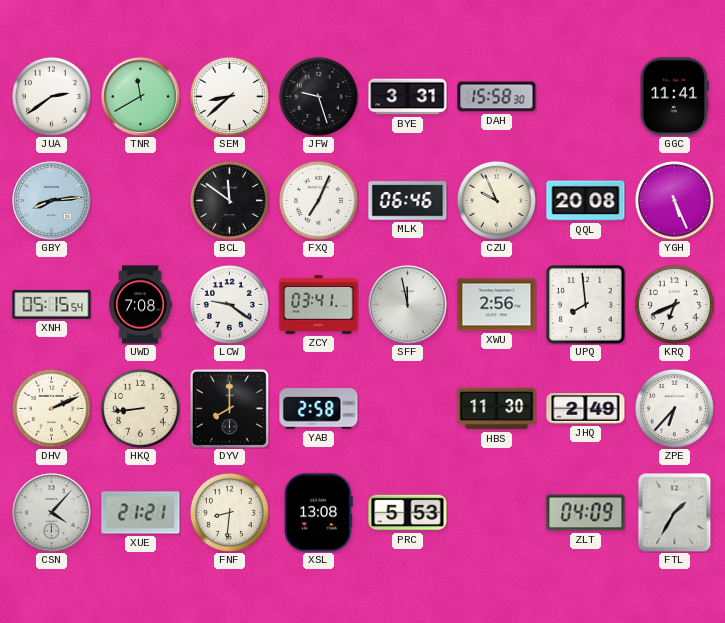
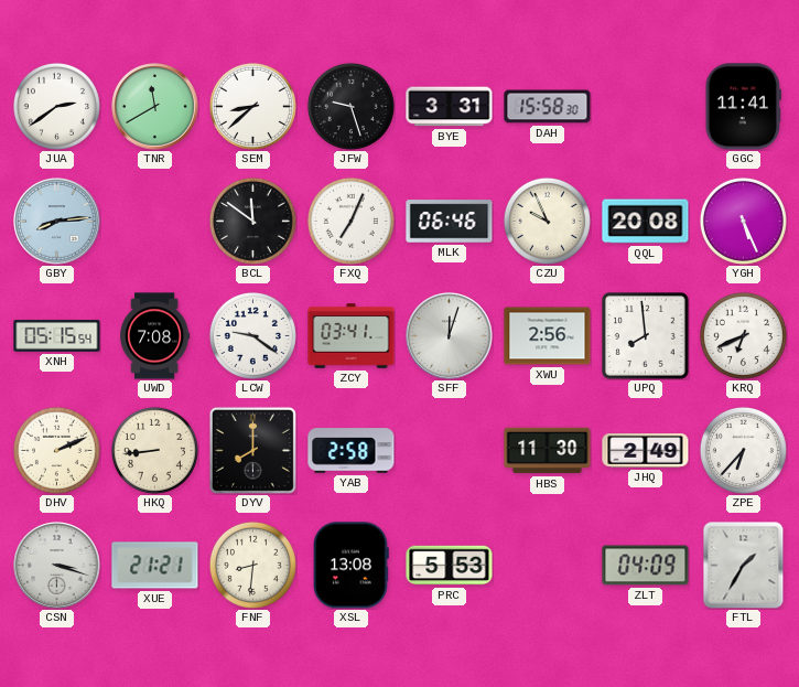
SFF: 11:58 -> 12:03
CSN: 4:07 -> 3:18
